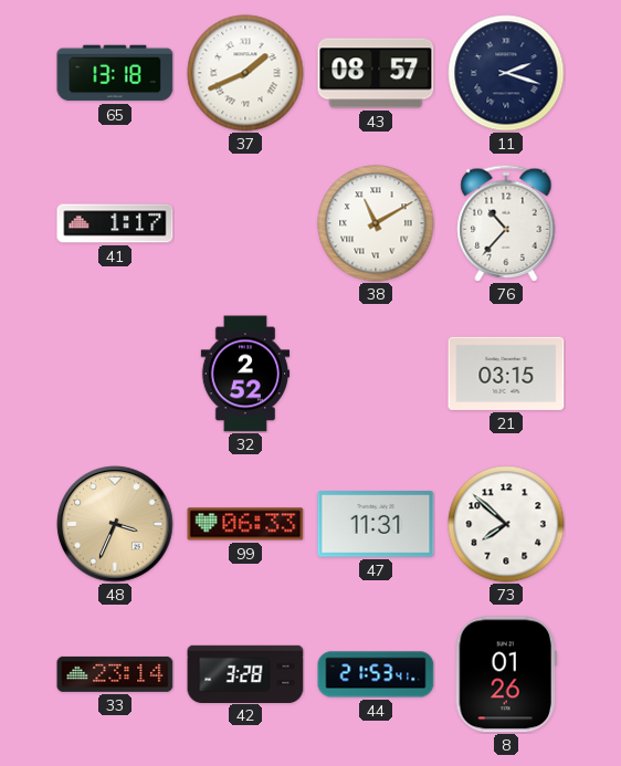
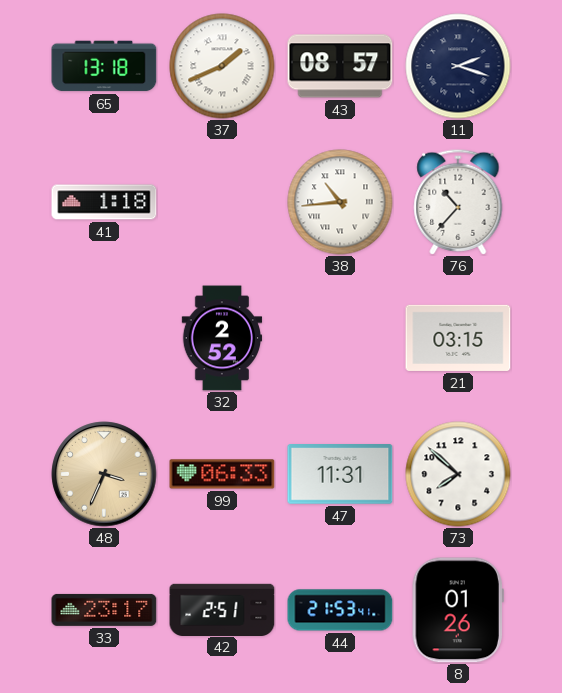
41: 1:17 -> 1:18
38: 11:10 -> 10:44
33: 23:14 -> 23:17
42: 3:28 -> 2:51
